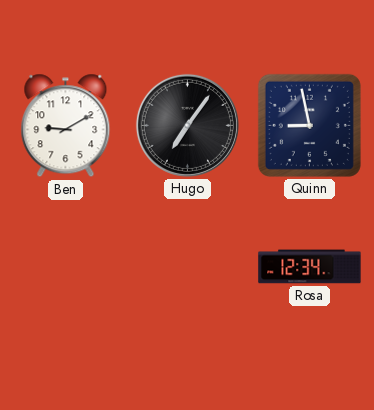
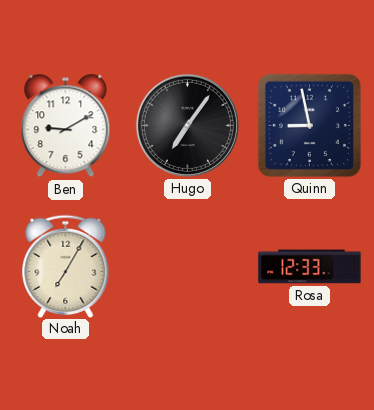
Noah: none -> 7:05
Rosa: 12:34 -> 12:33
